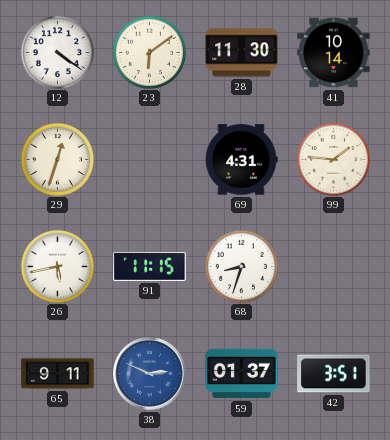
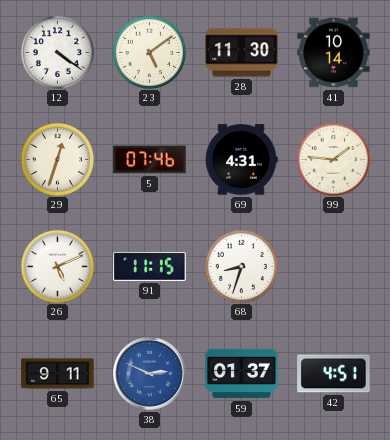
23: 6:09 -> 5:09
5: none -> 07:46
26: 5:43 -> 5:11
42: 3:51 -> 4:51
